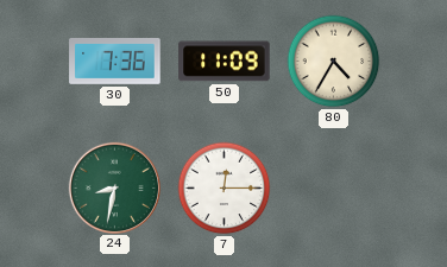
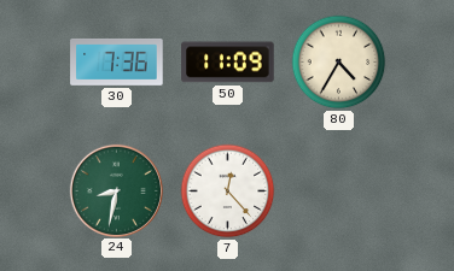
7: 12:15 -> 12:23
